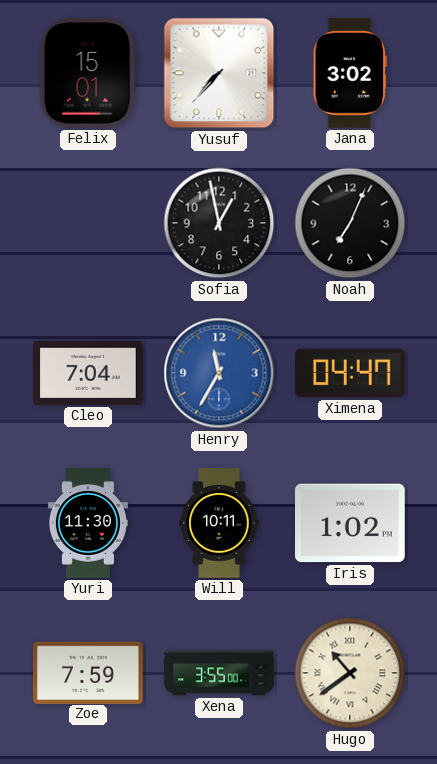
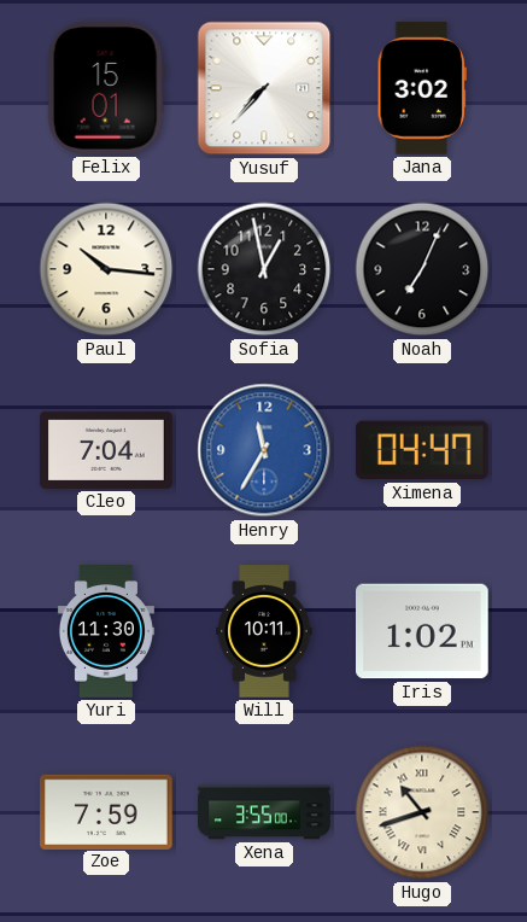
Paul: none -> 10:16
Hugo: 10:39 -> 10:42
